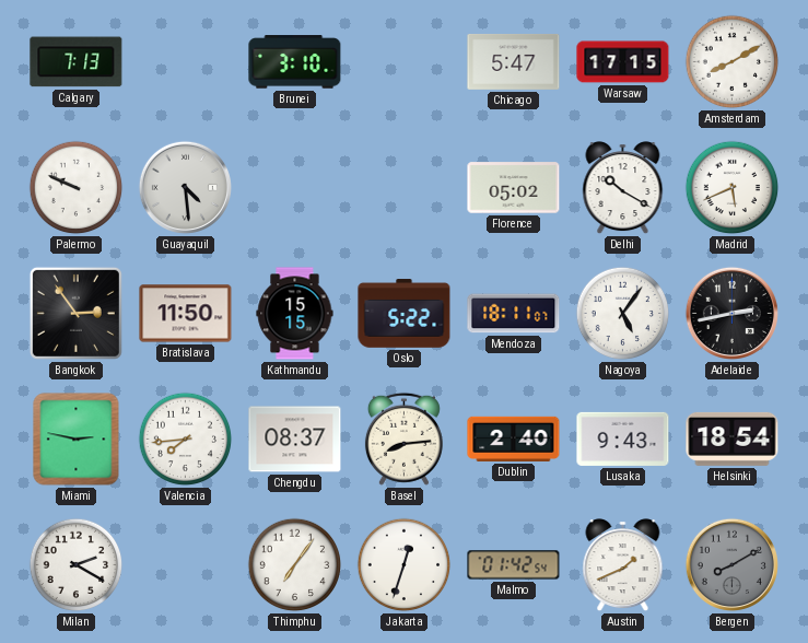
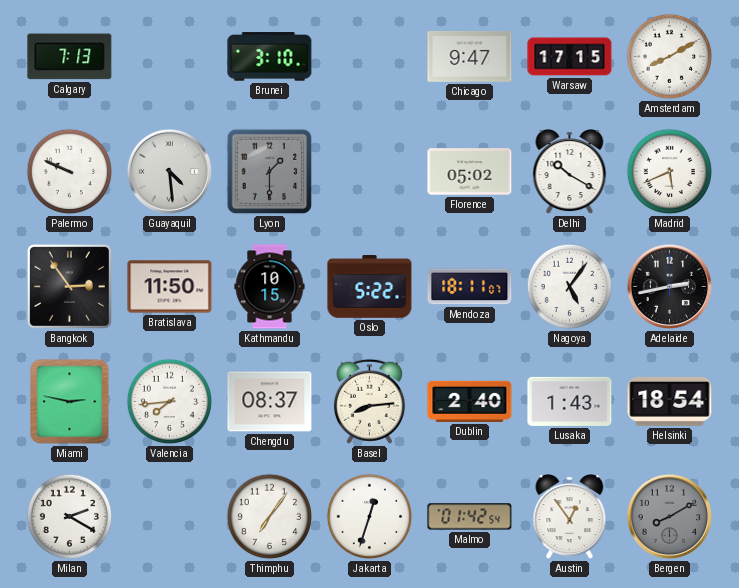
Chicago: 5:47 -> 9:47
Lyon: none -> 1:30
Kathmandu: 15:15 -> 10:15
Lusaka: 9:43 -> 1:43
Austin: 1:41 -> 12:54
